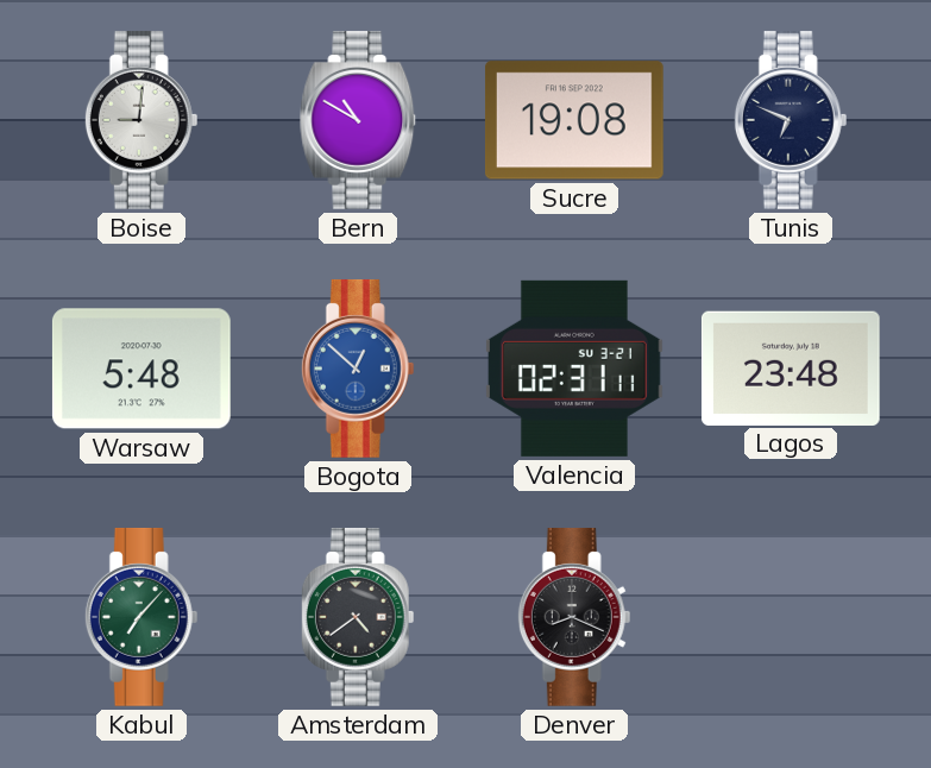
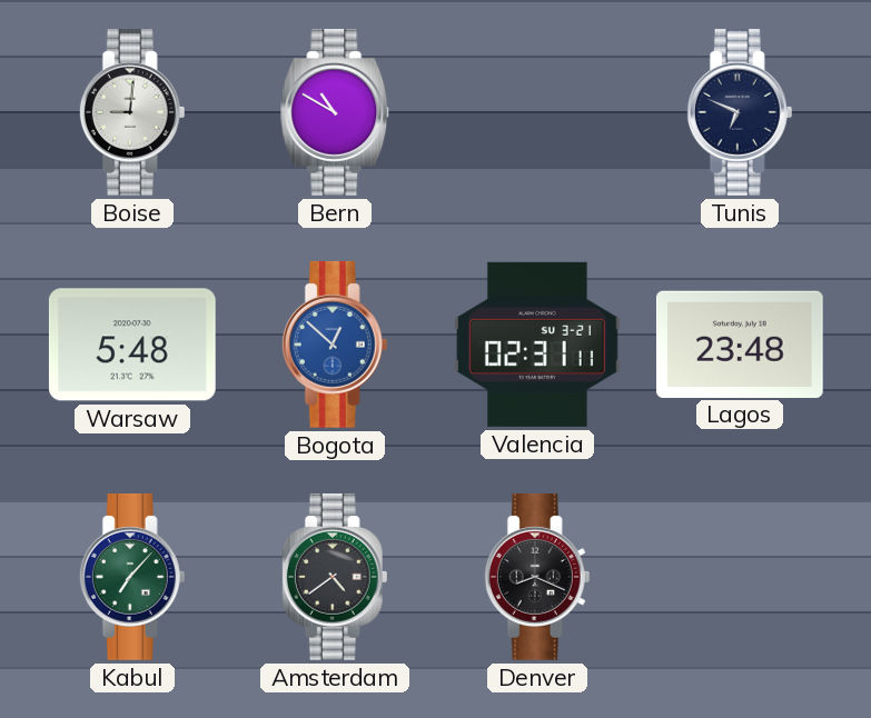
Sucre: 19:08 -> none
